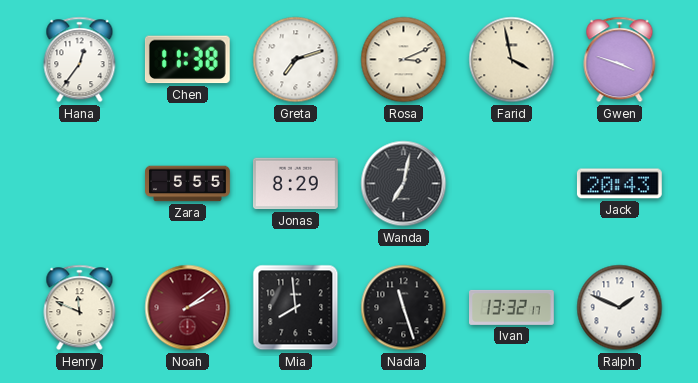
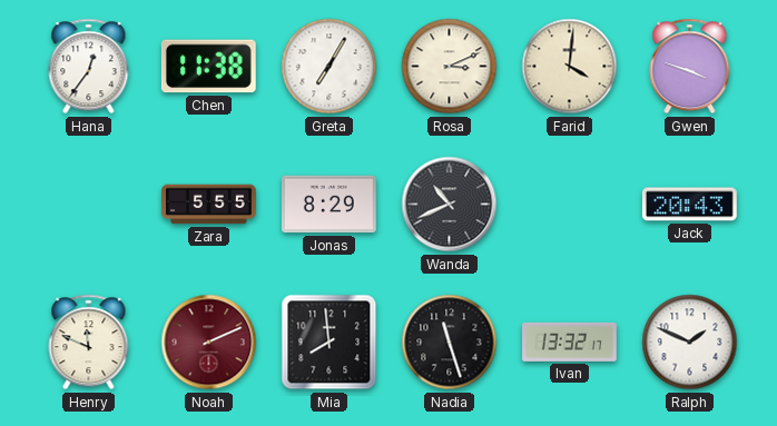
Greta: 7:12 -> 7:05
Farid: 3:58 -> 4:01
Wanda: 7:02 -> 10:41
Noah: 2:09 -> 2:11
